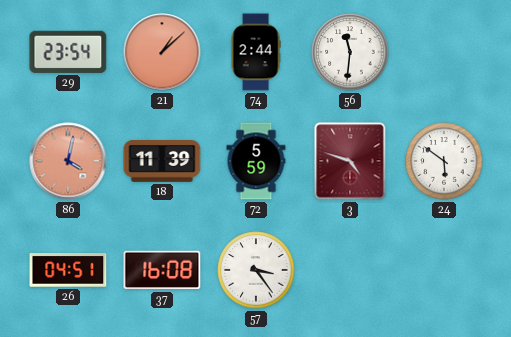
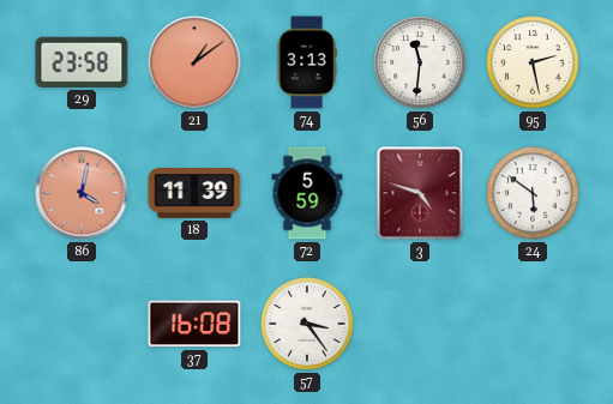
29: 23:54 -> 23:58
21: 1:08 -> 1:09
74: 2:44 -> 3:13
95: none -> 2:28
26: 04:51 -> none
